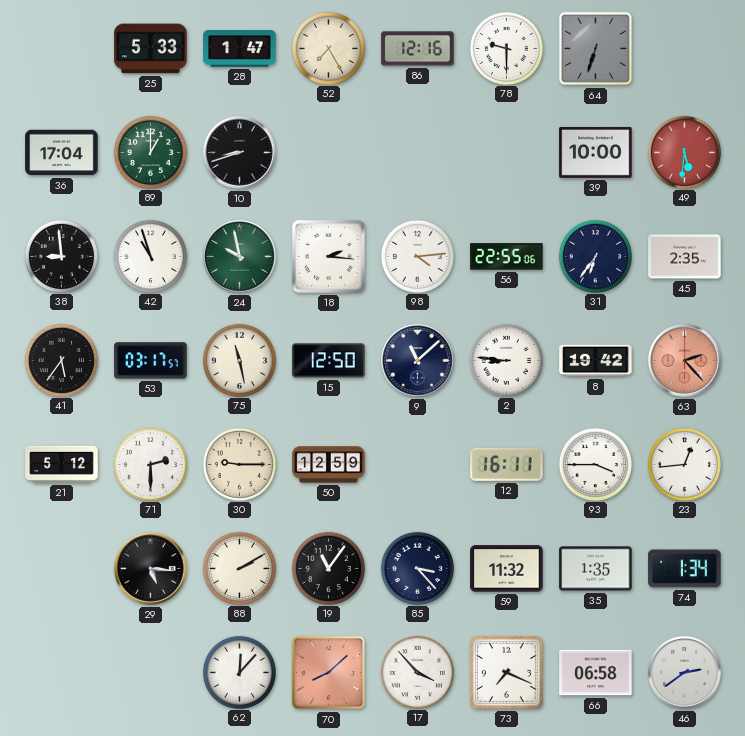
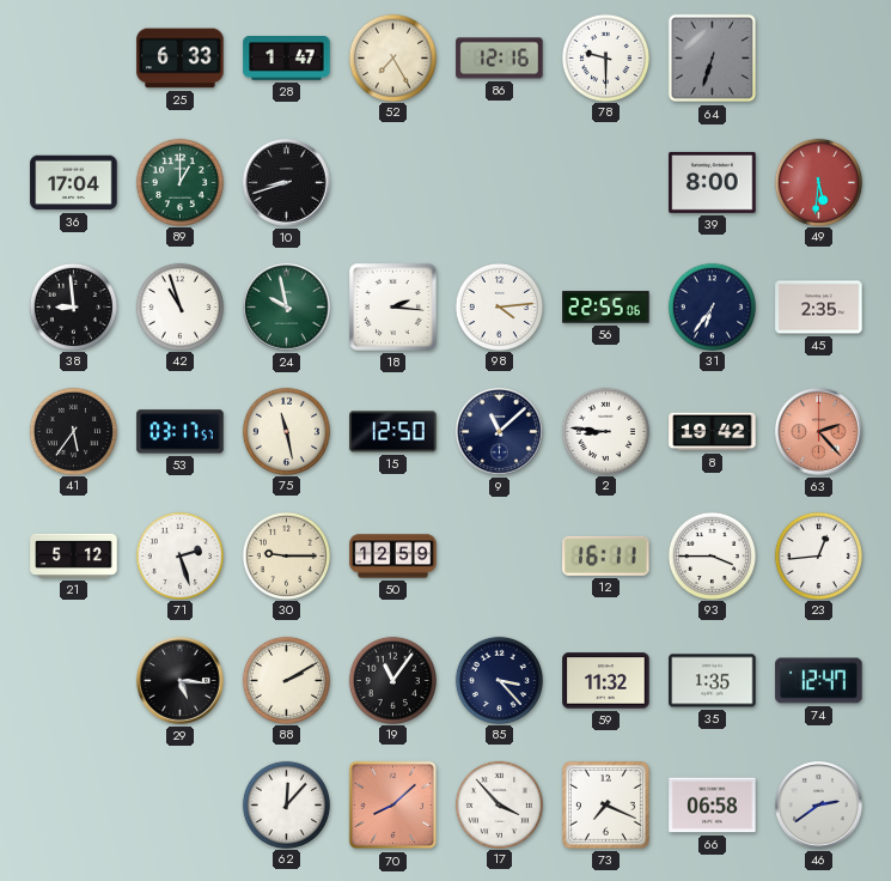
25: 5:33 -> 6:33
39: 10:00 -> 8:00
71: 2:30 -> 2:27
74: 1:34 -> 12:47
